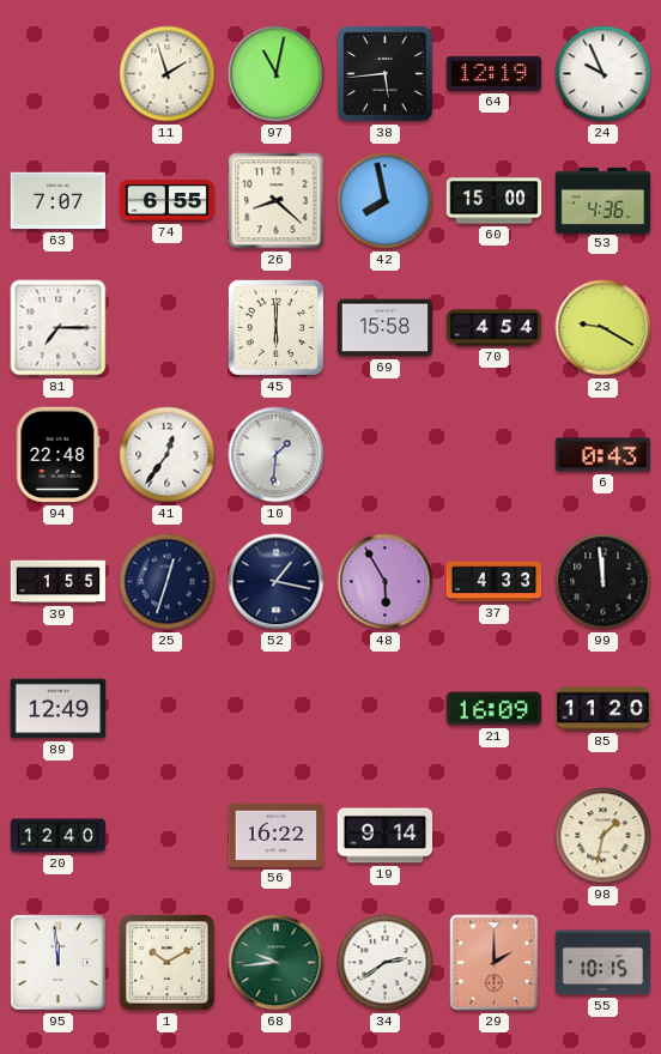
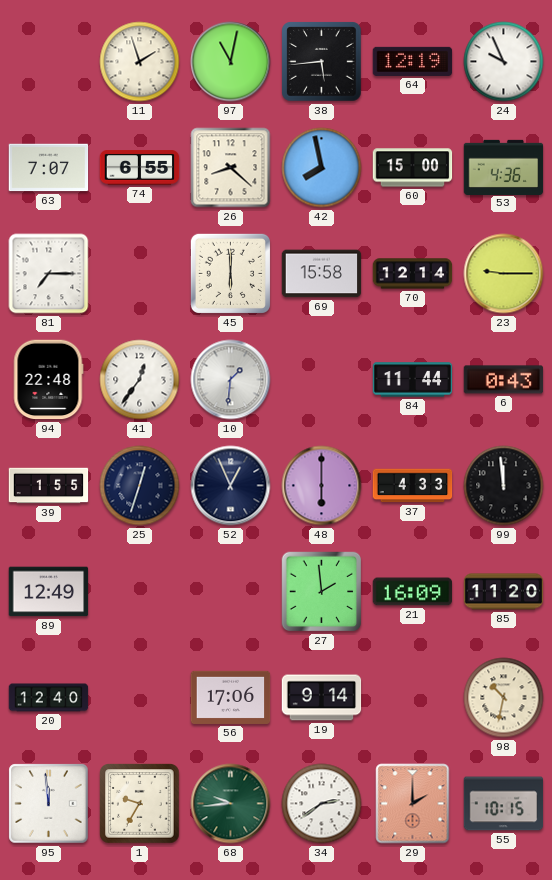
70: 4:54 -> 12:14
23: 9:20 -> 9:15
84: none -> 11:44
52: 1:17 -> 12:56
48: 5:55 -> 6:00
27: none -> 1:59
56: 16:22 -> 17:06
98: 1:32 -> 10:32
1: 10:10 -> 9:35
